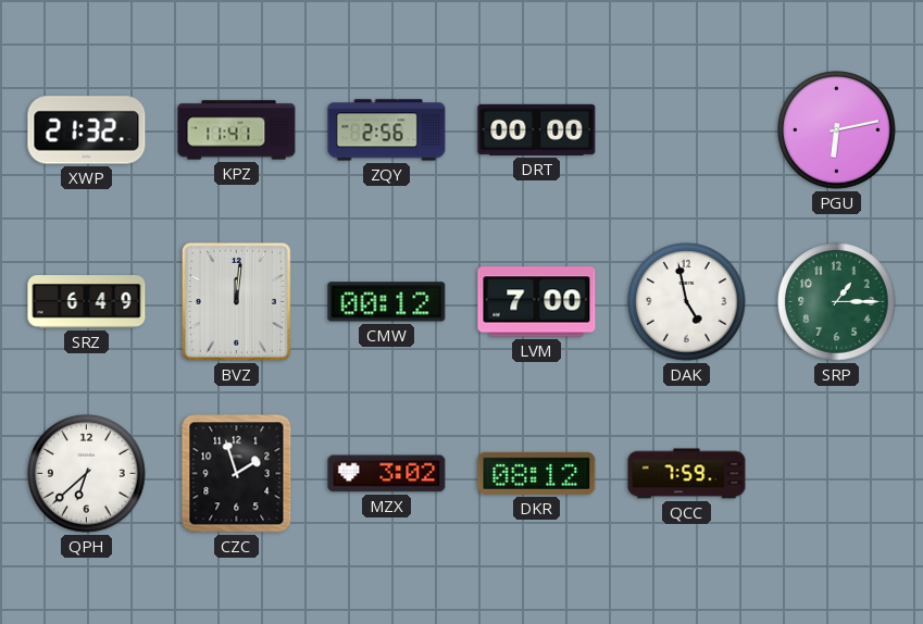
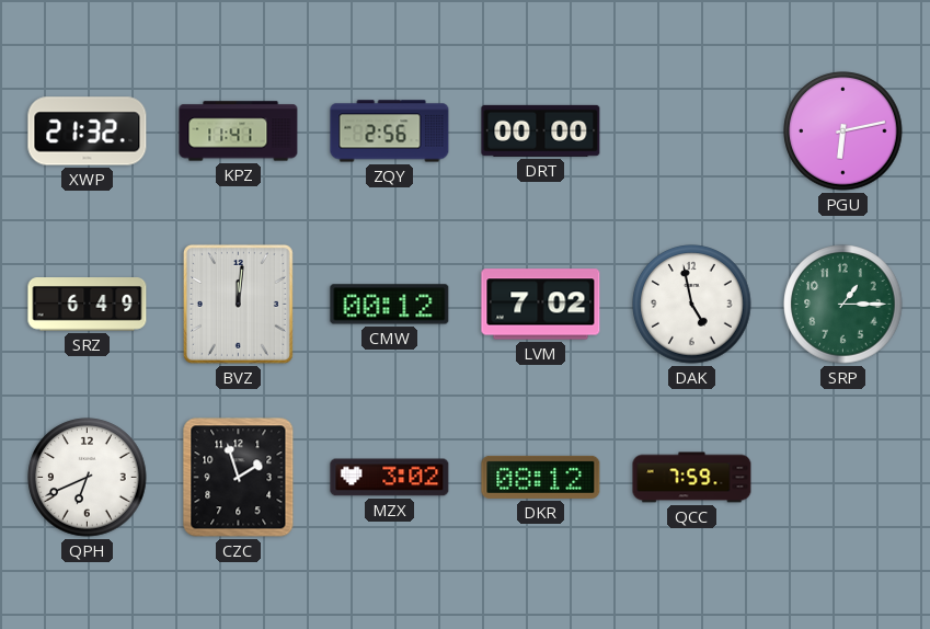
LVM: 7:00 -> 7:02
QPH: 6:38 -> 6:41
